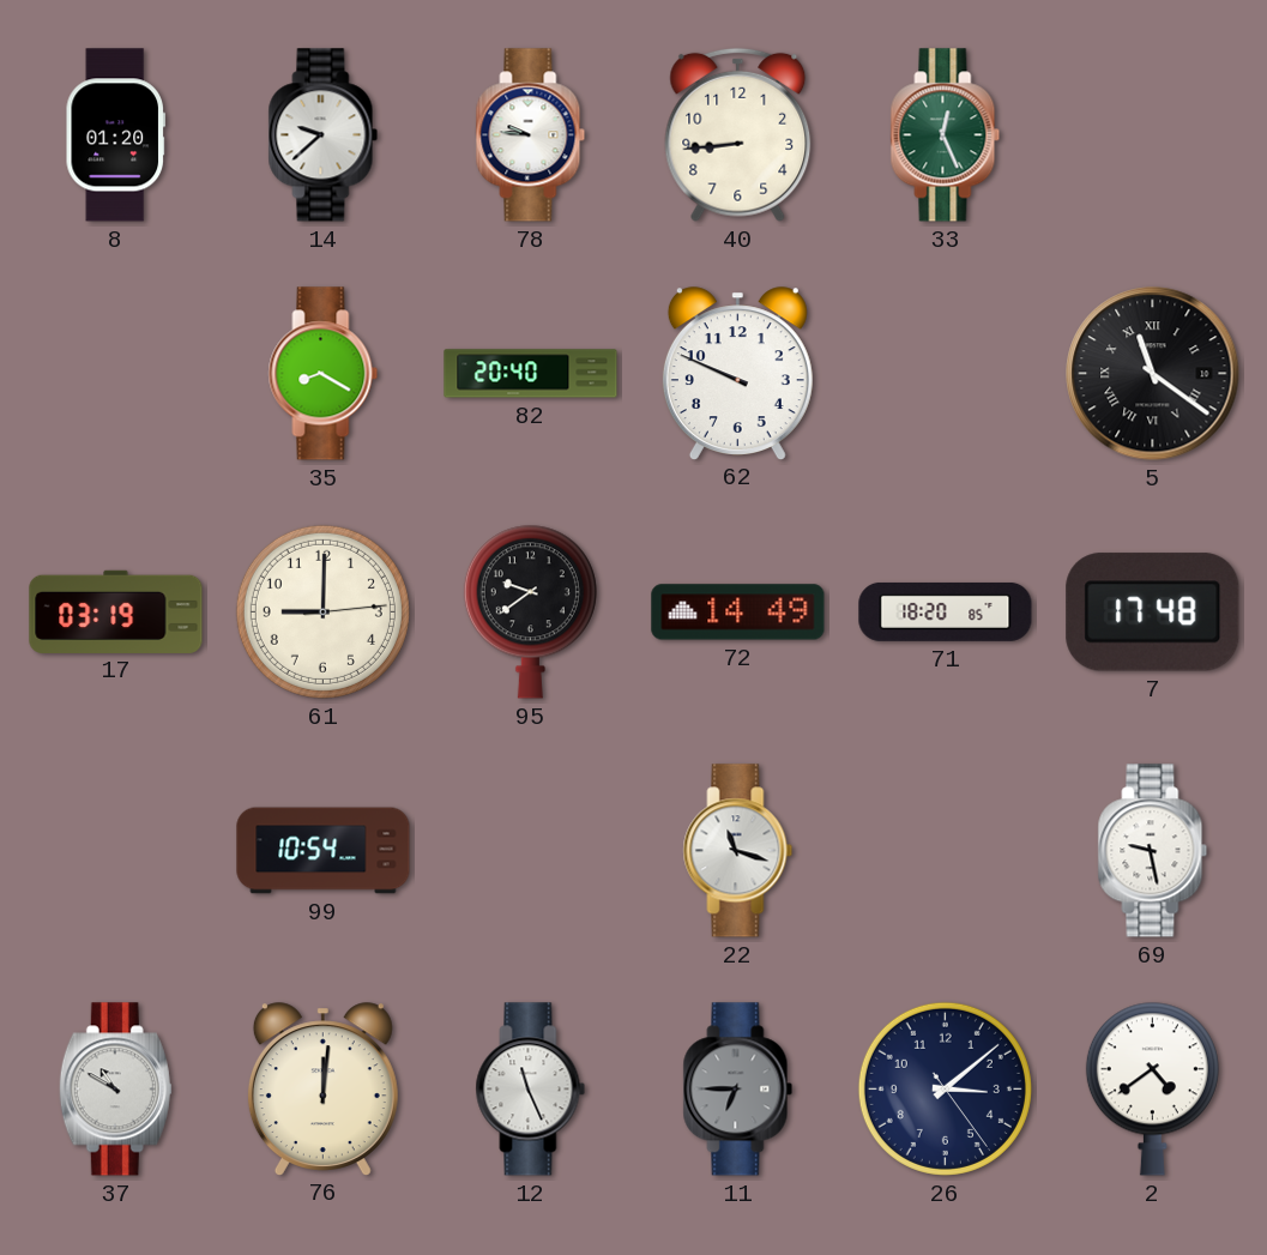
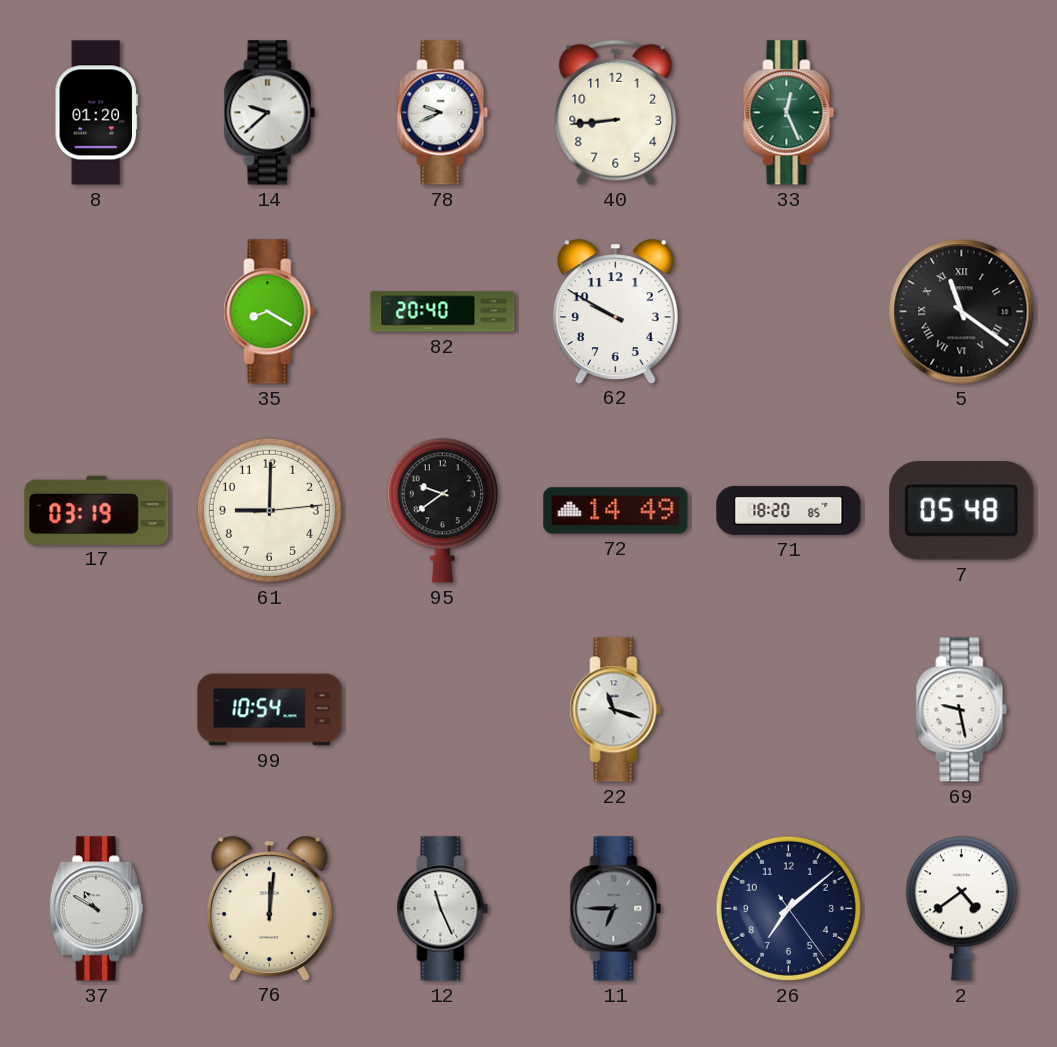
78: 9:46 -> 9:41
62: 9:49 -> 9:50
7: 17:48 -> 05:48
26: 3:08 -> 7:08
